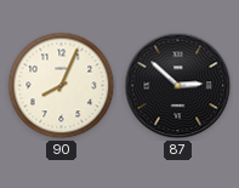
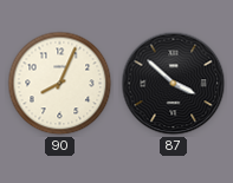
87: 2:52 -> 3:52
